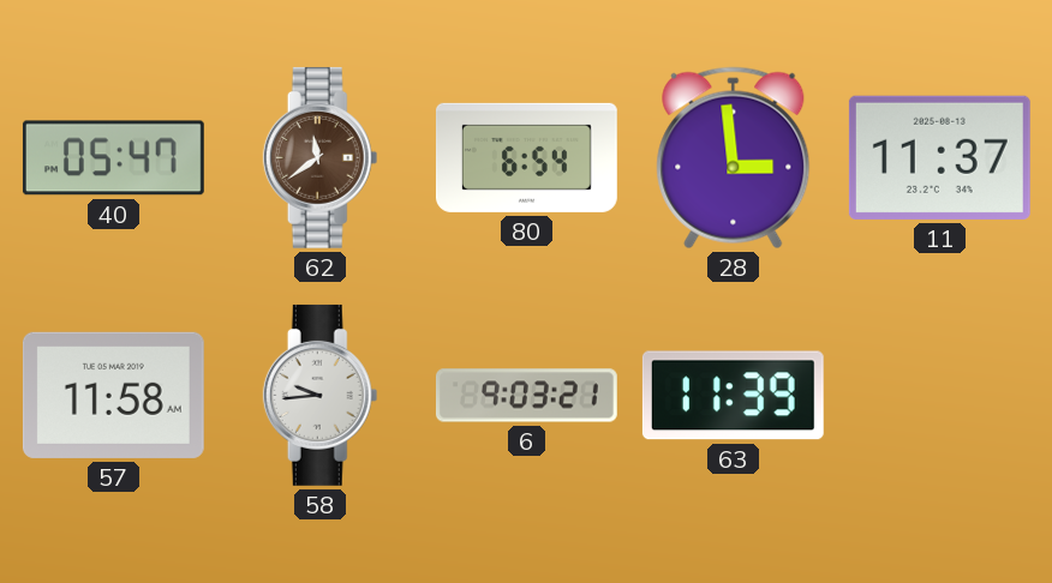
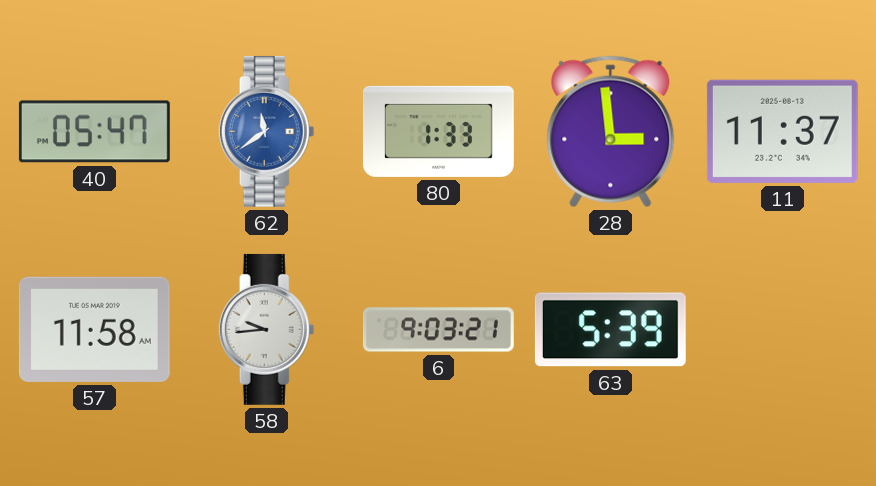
62 dial: brown -> blue
80: 6:54 -> 1:33
63: 11:39 -> 5:39
